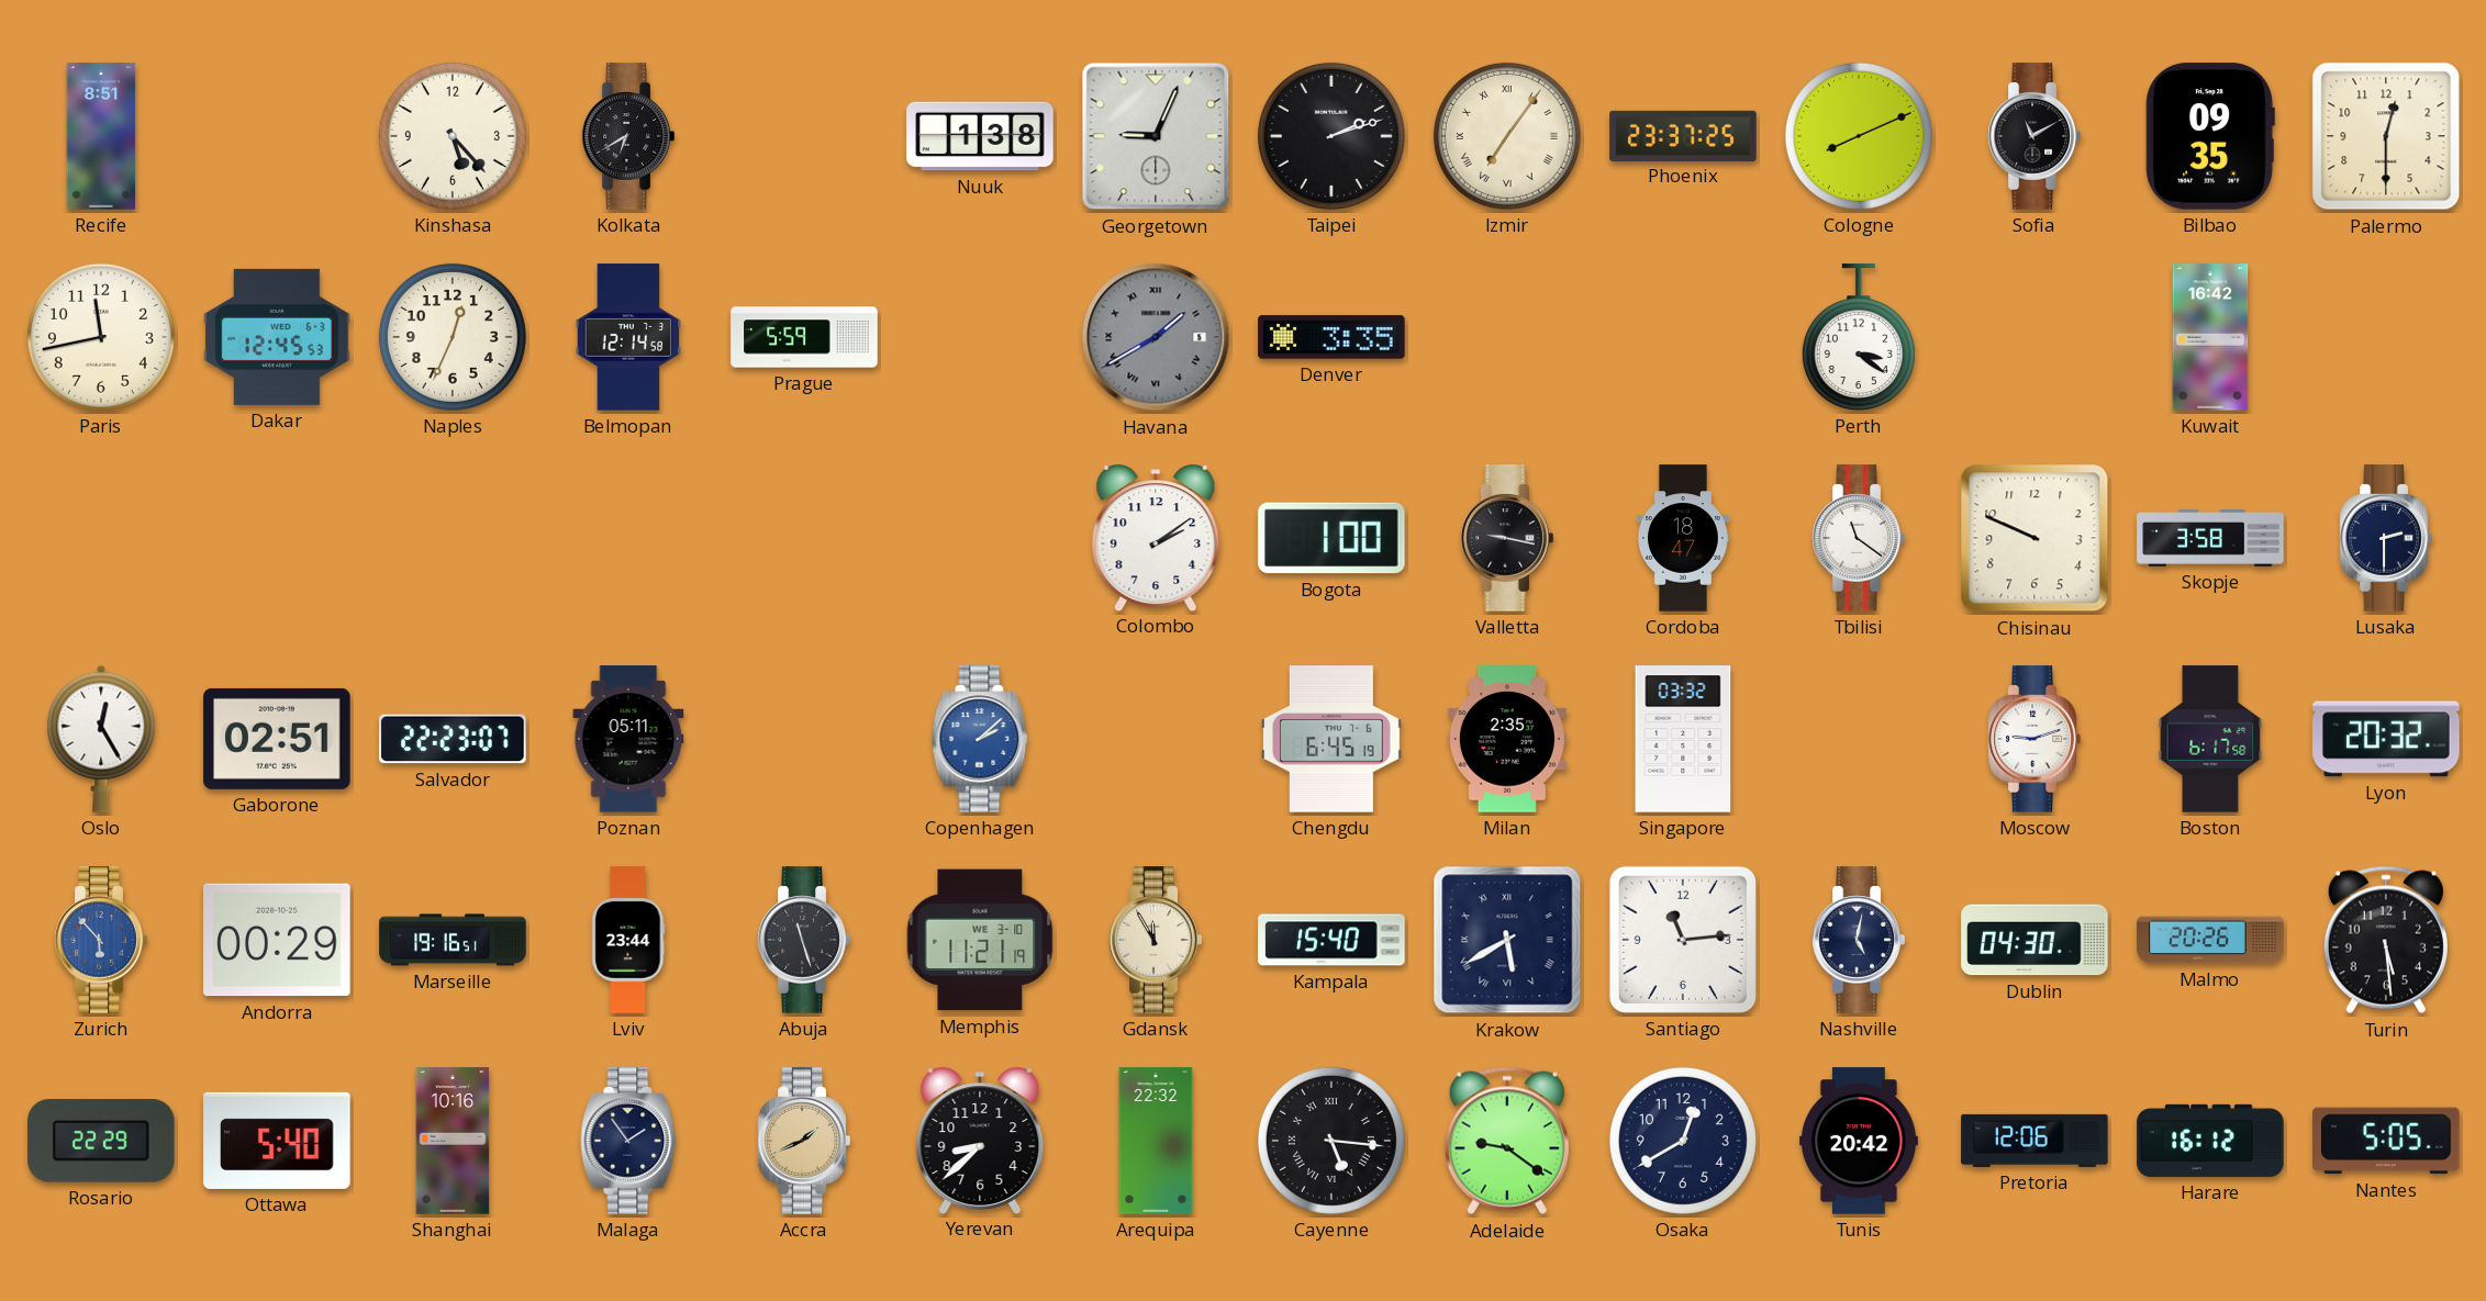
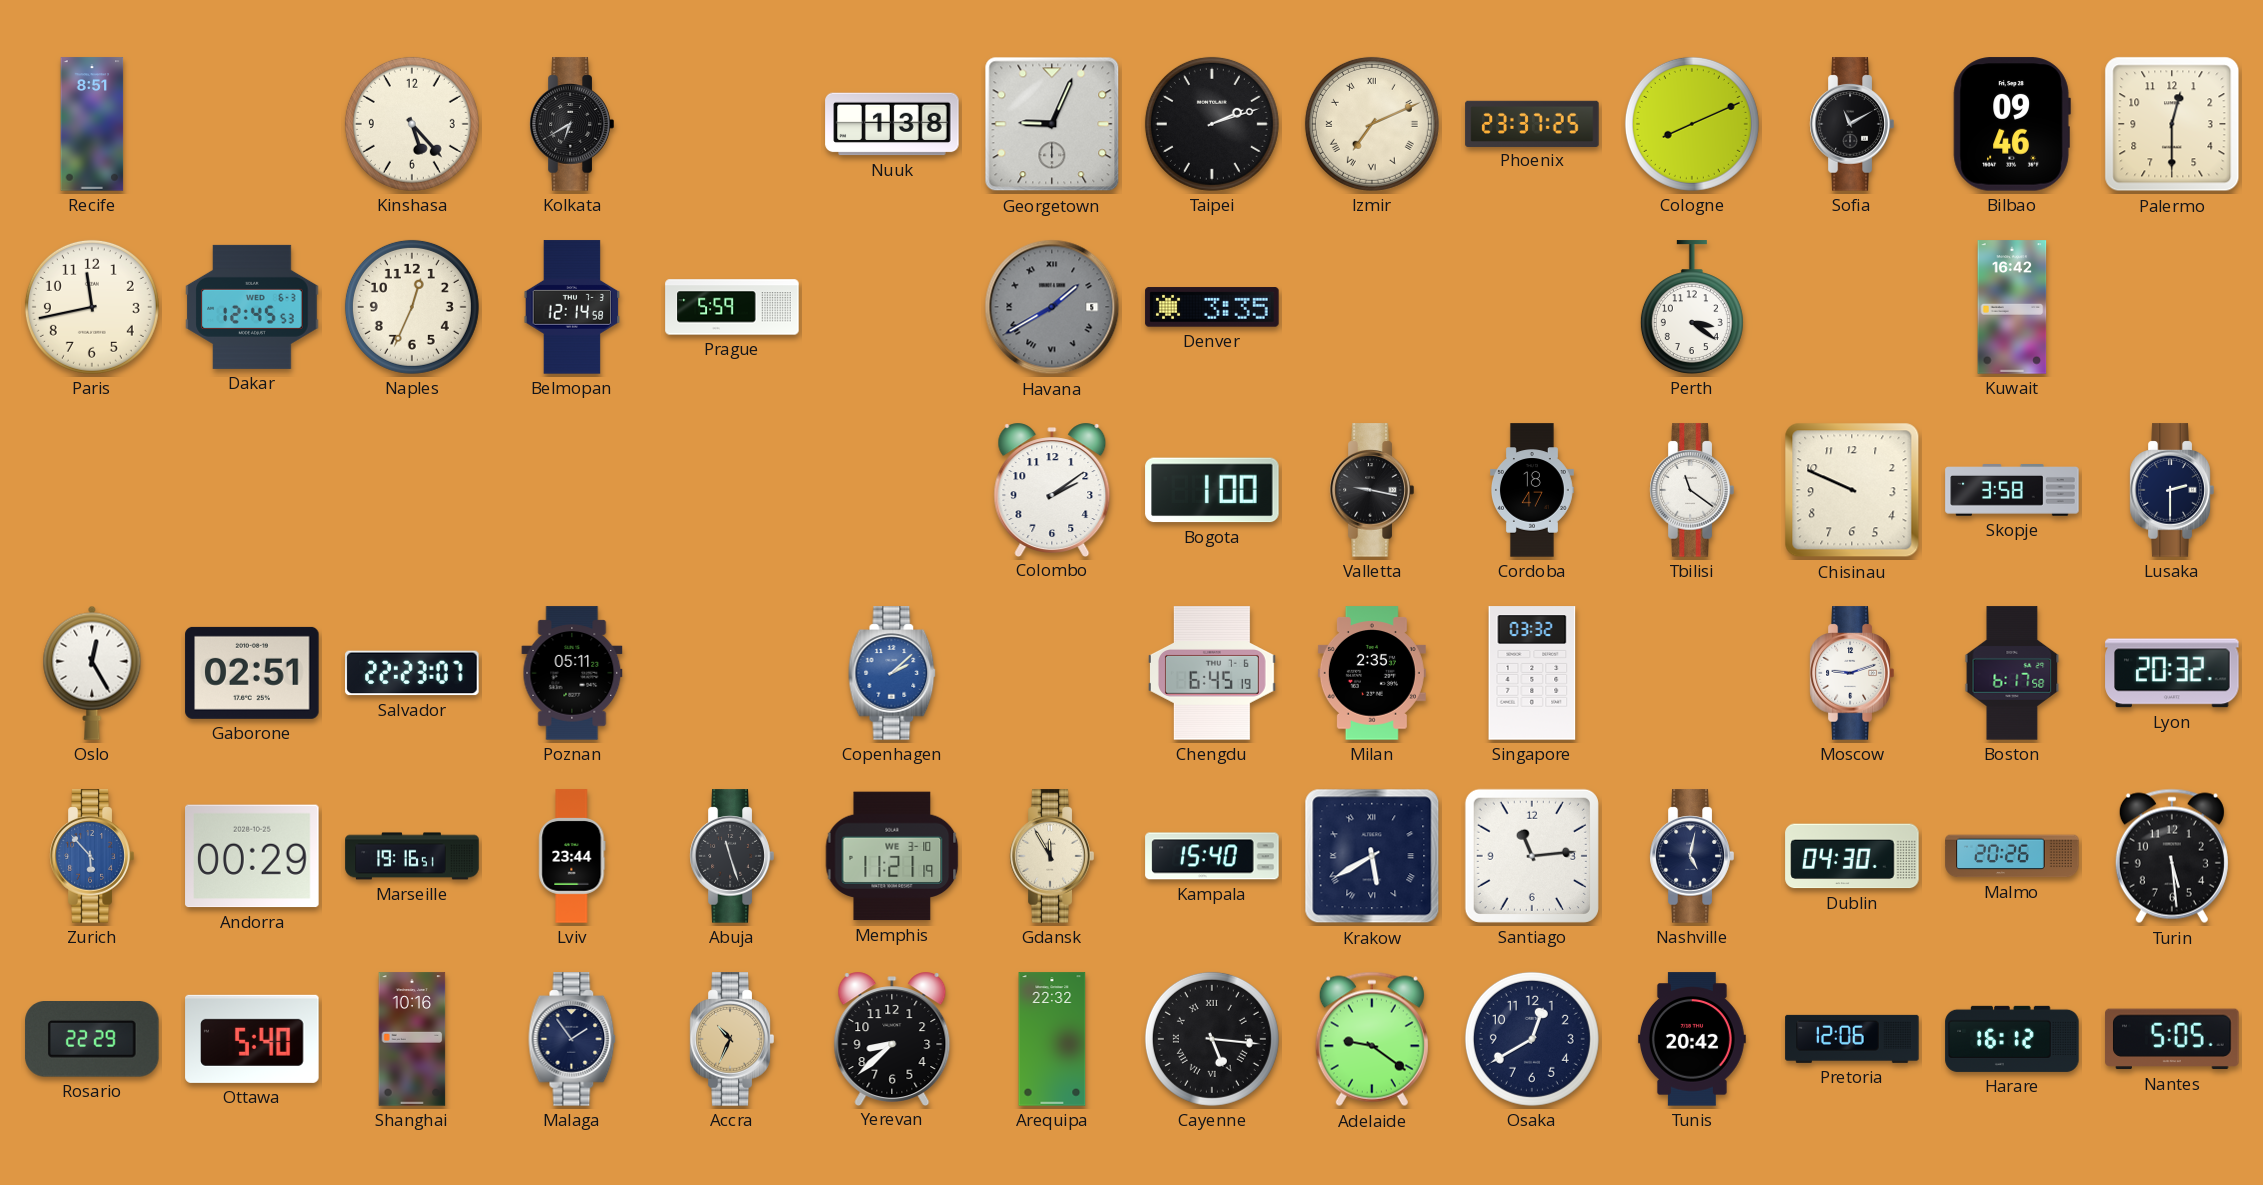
Izmir: 7:06 -> 7:11
Bilbao: 09:35 -> 09:46
Accra: 1:41 -> 10:34
